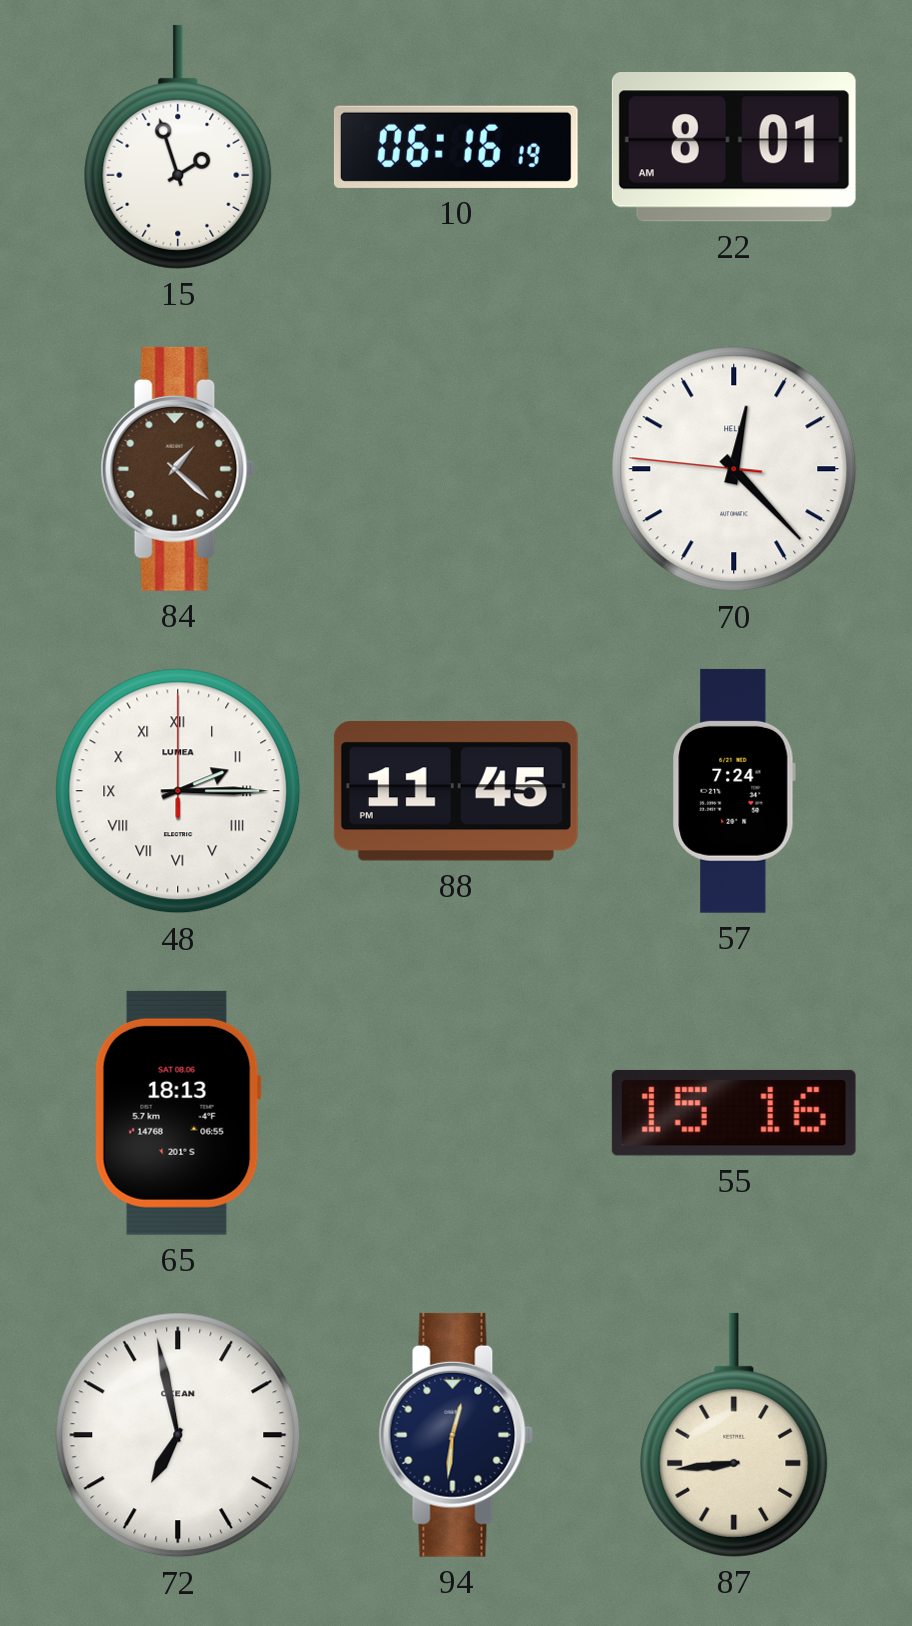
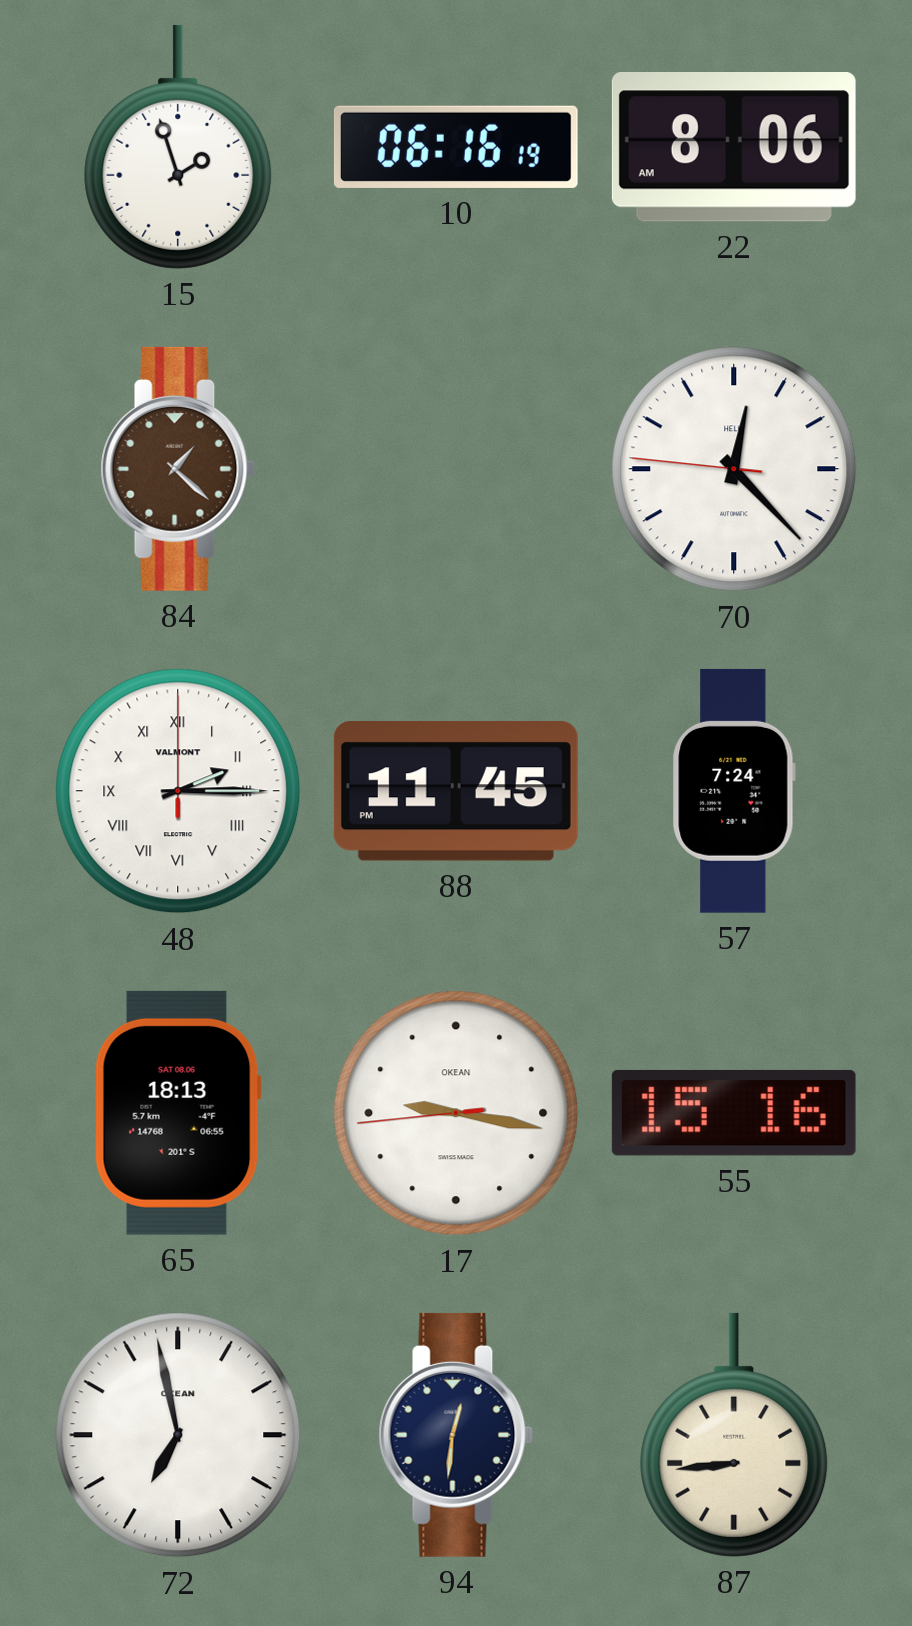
22: 8:01 -> 8:06
48 brand: LUMEA -> VALMONT
17: none -> 9:16
